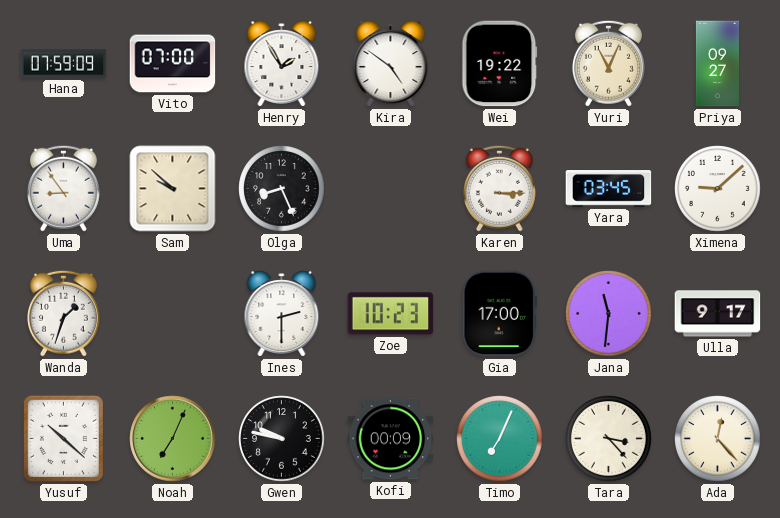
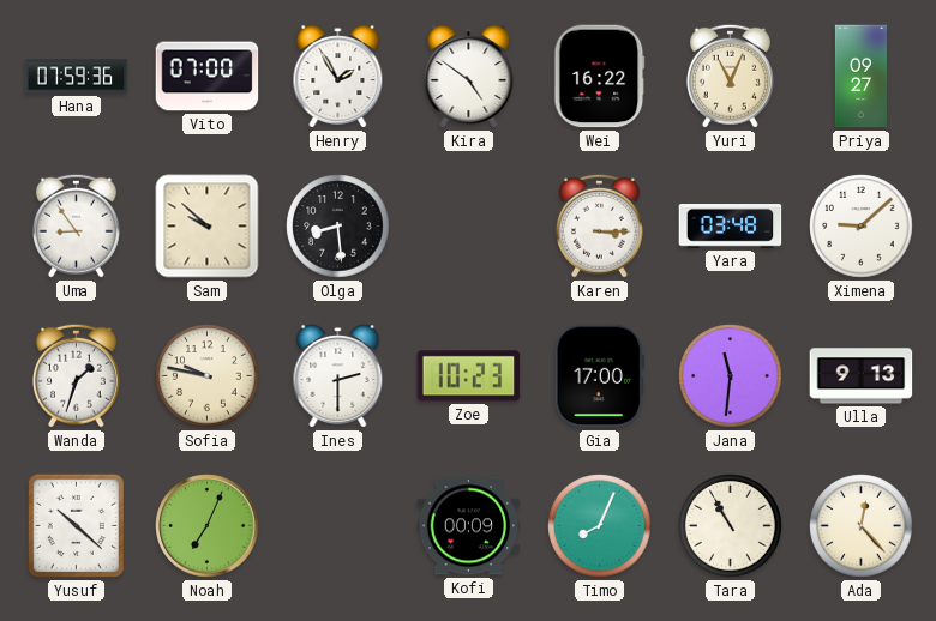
Hana: 07:59:09 -> 07:59:36
Wei: 19:22 -> 16:22
Olga: 8:26 -> 8:29
Yara: 03:45 -> 03:48
Sofia: none -> 9:47
Ulla: 9:17 -> 9:13
Gwen: 9:47 -> none
Timo: 7:04 -> 8:04
Tara: 3:23 -> 10:55
